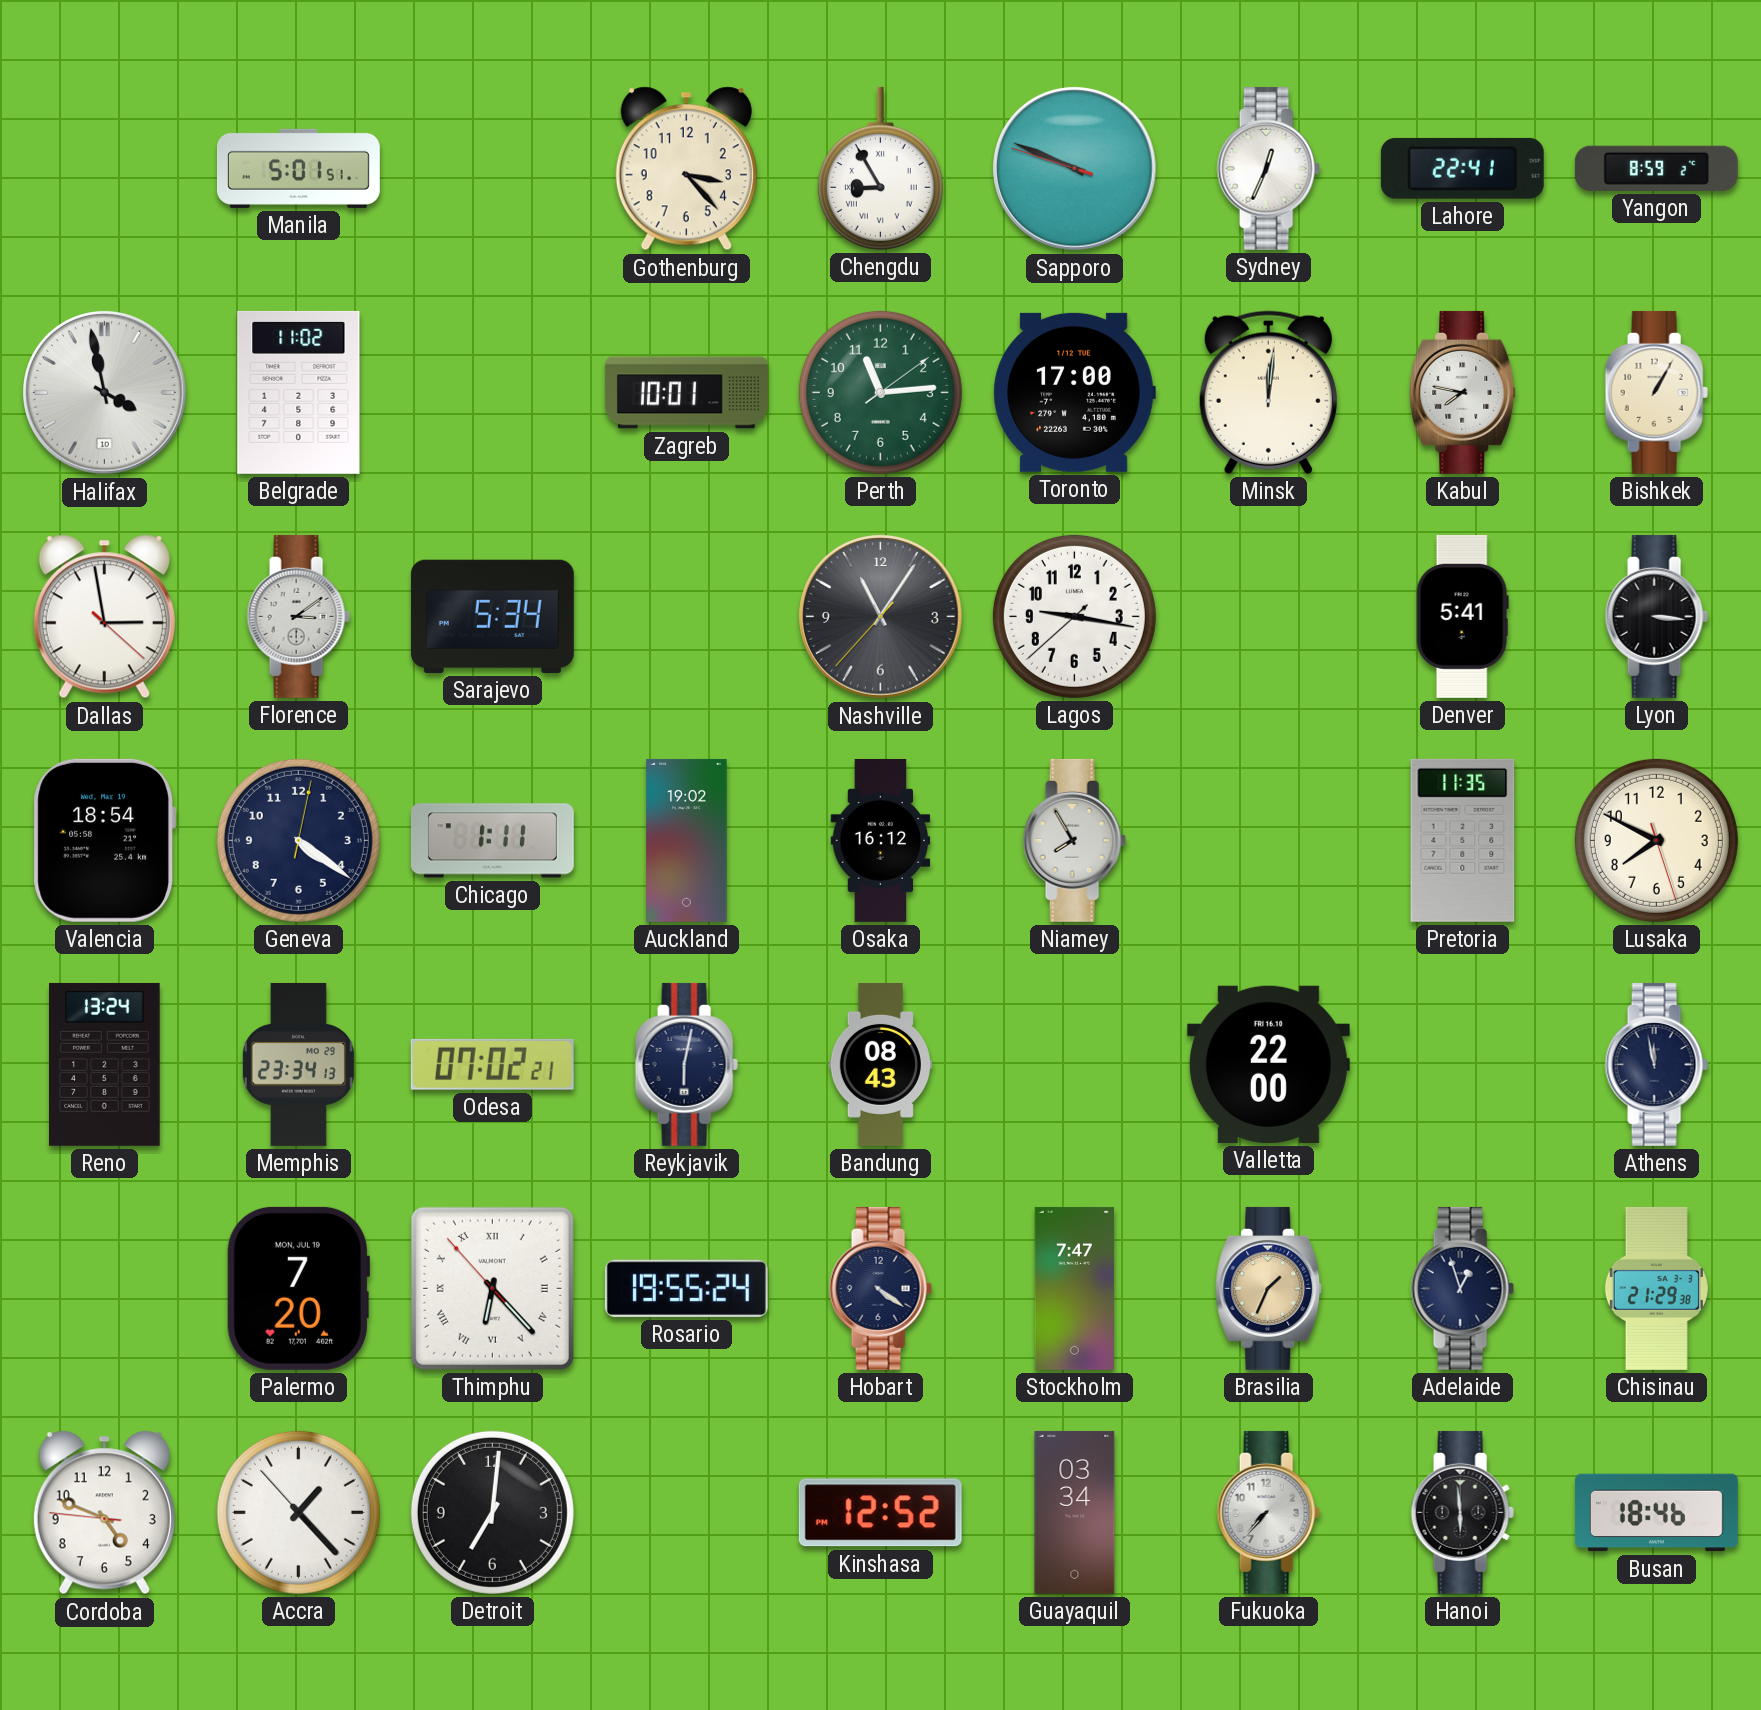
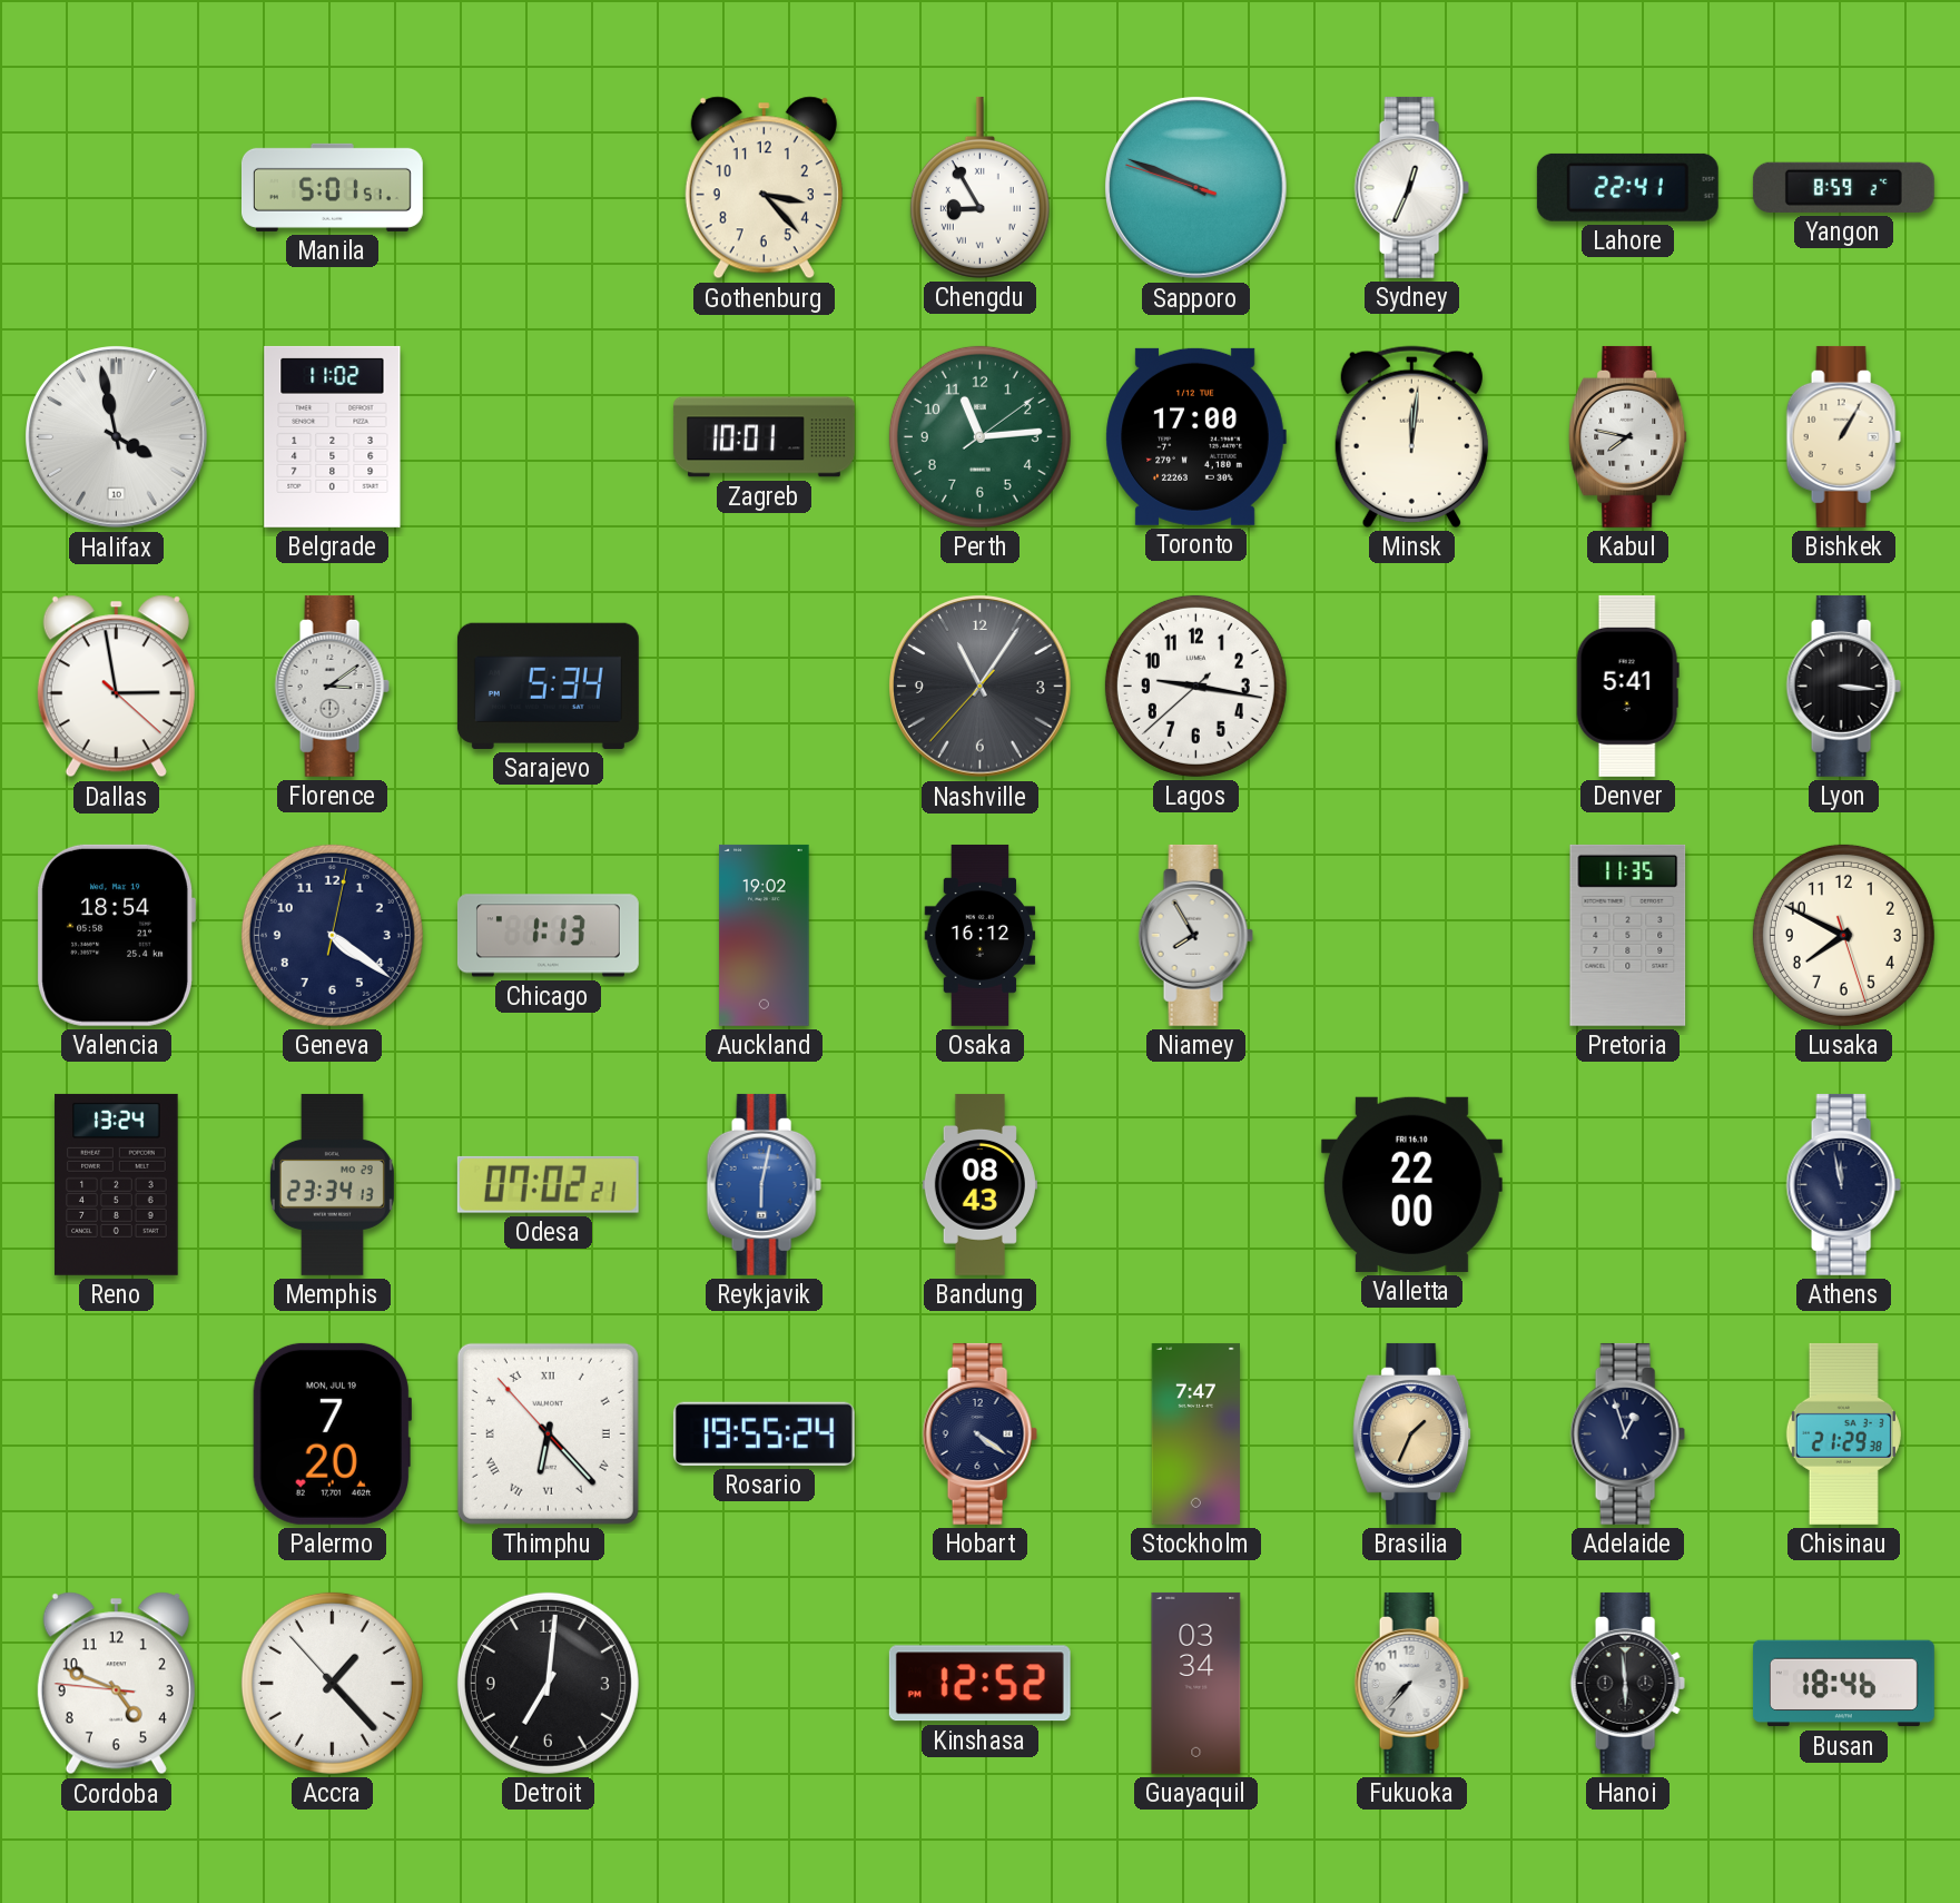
Chicago: 1:11 -> 1:13
Reykjavik dial: navy -> blue
